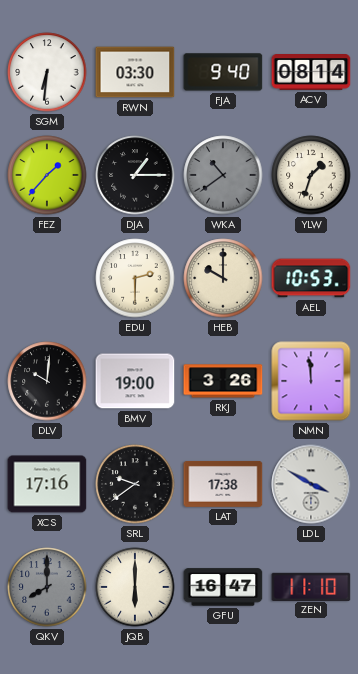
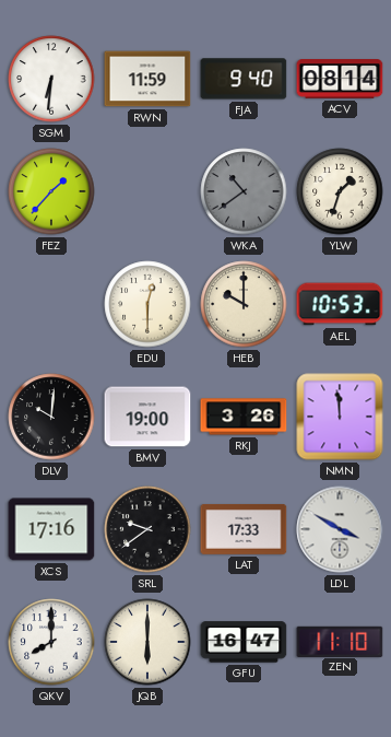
RWN: 03:30 -> 11:59
DJA: 1:15 -> none
EDU: 2:30 -> 12:30
LAT: 17:38 -> 17:33
QKV dial: grey -> white
